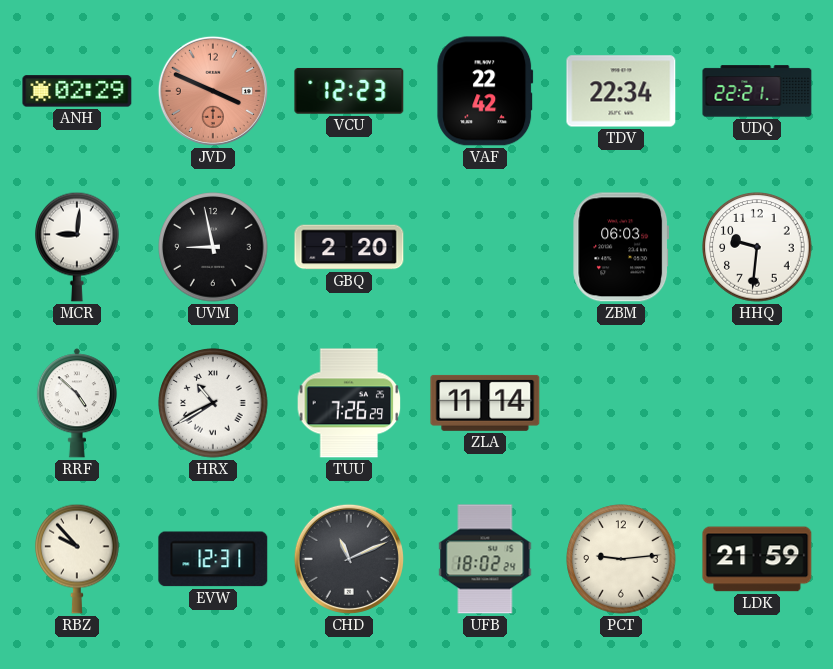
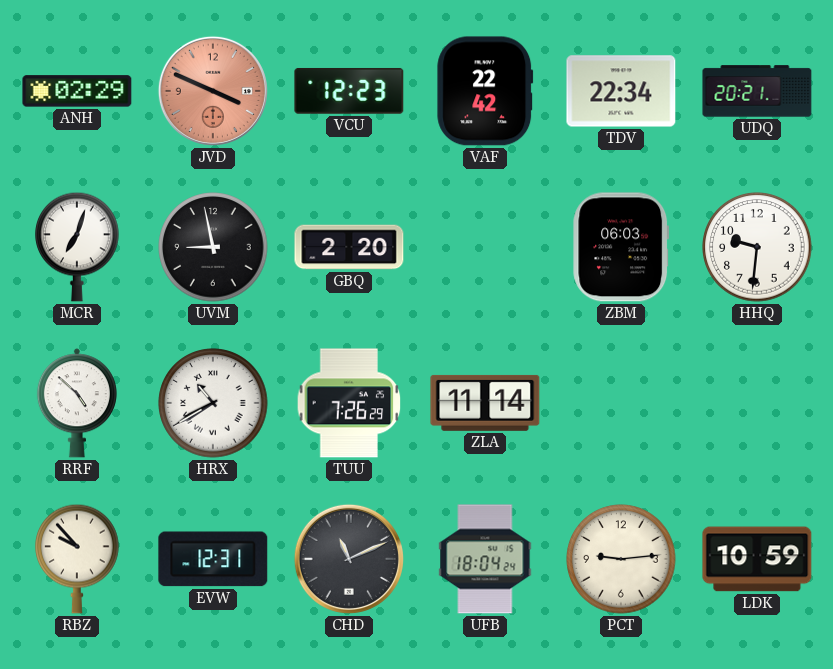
UDQ: 22:21 -> 20:21
MCR: 9:01 -> 7:03
UFB: 18:02 -> 18:04
LDK: 21:59 -> 10:59
